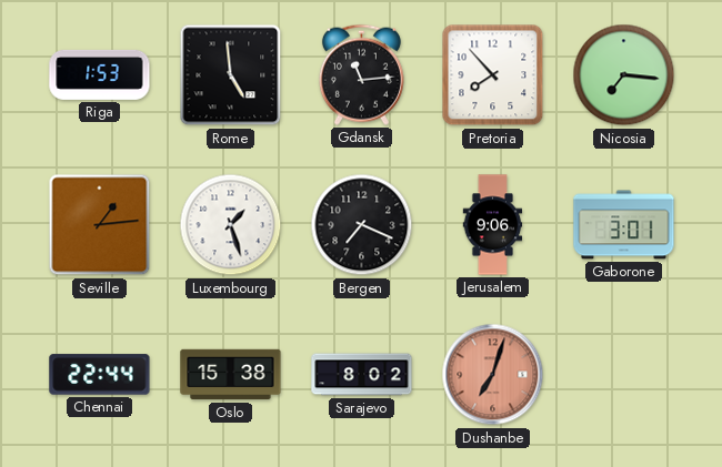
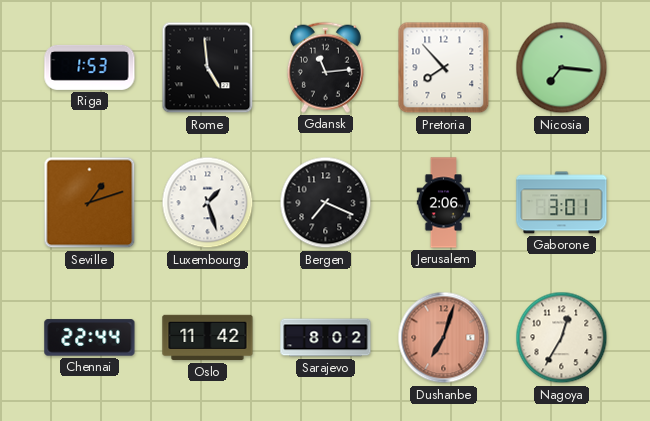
Seville: 1:14 -> 1:12
Jerusalem: 9:06 -> 2:06
Oslo: 15:38 -> 11:42
Nagoya: none -> 12:35
